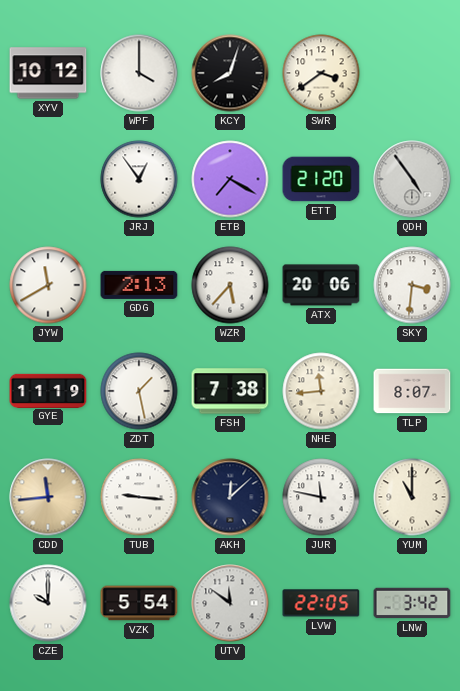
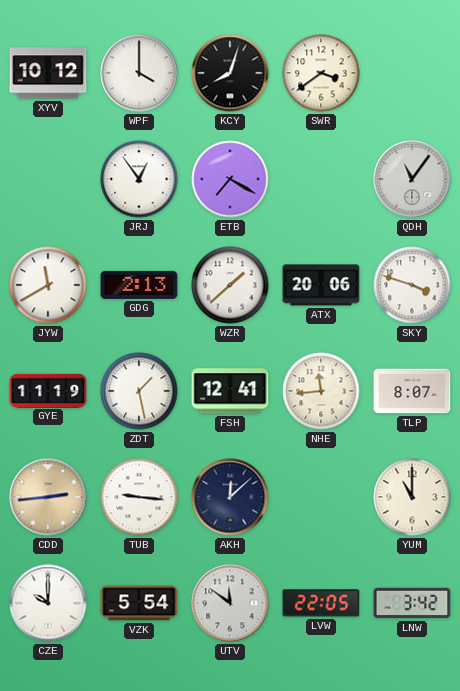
ETT: 21:20 -> none
QDH: 4:54 -> 11:06
WZR: 5:37 -> 1:38
SKY: 3:31 -> 3:48
FSH: 7:38 -> 12:41
CDD: 11:44 -> 2:44
JUR: 11:47 -> none
